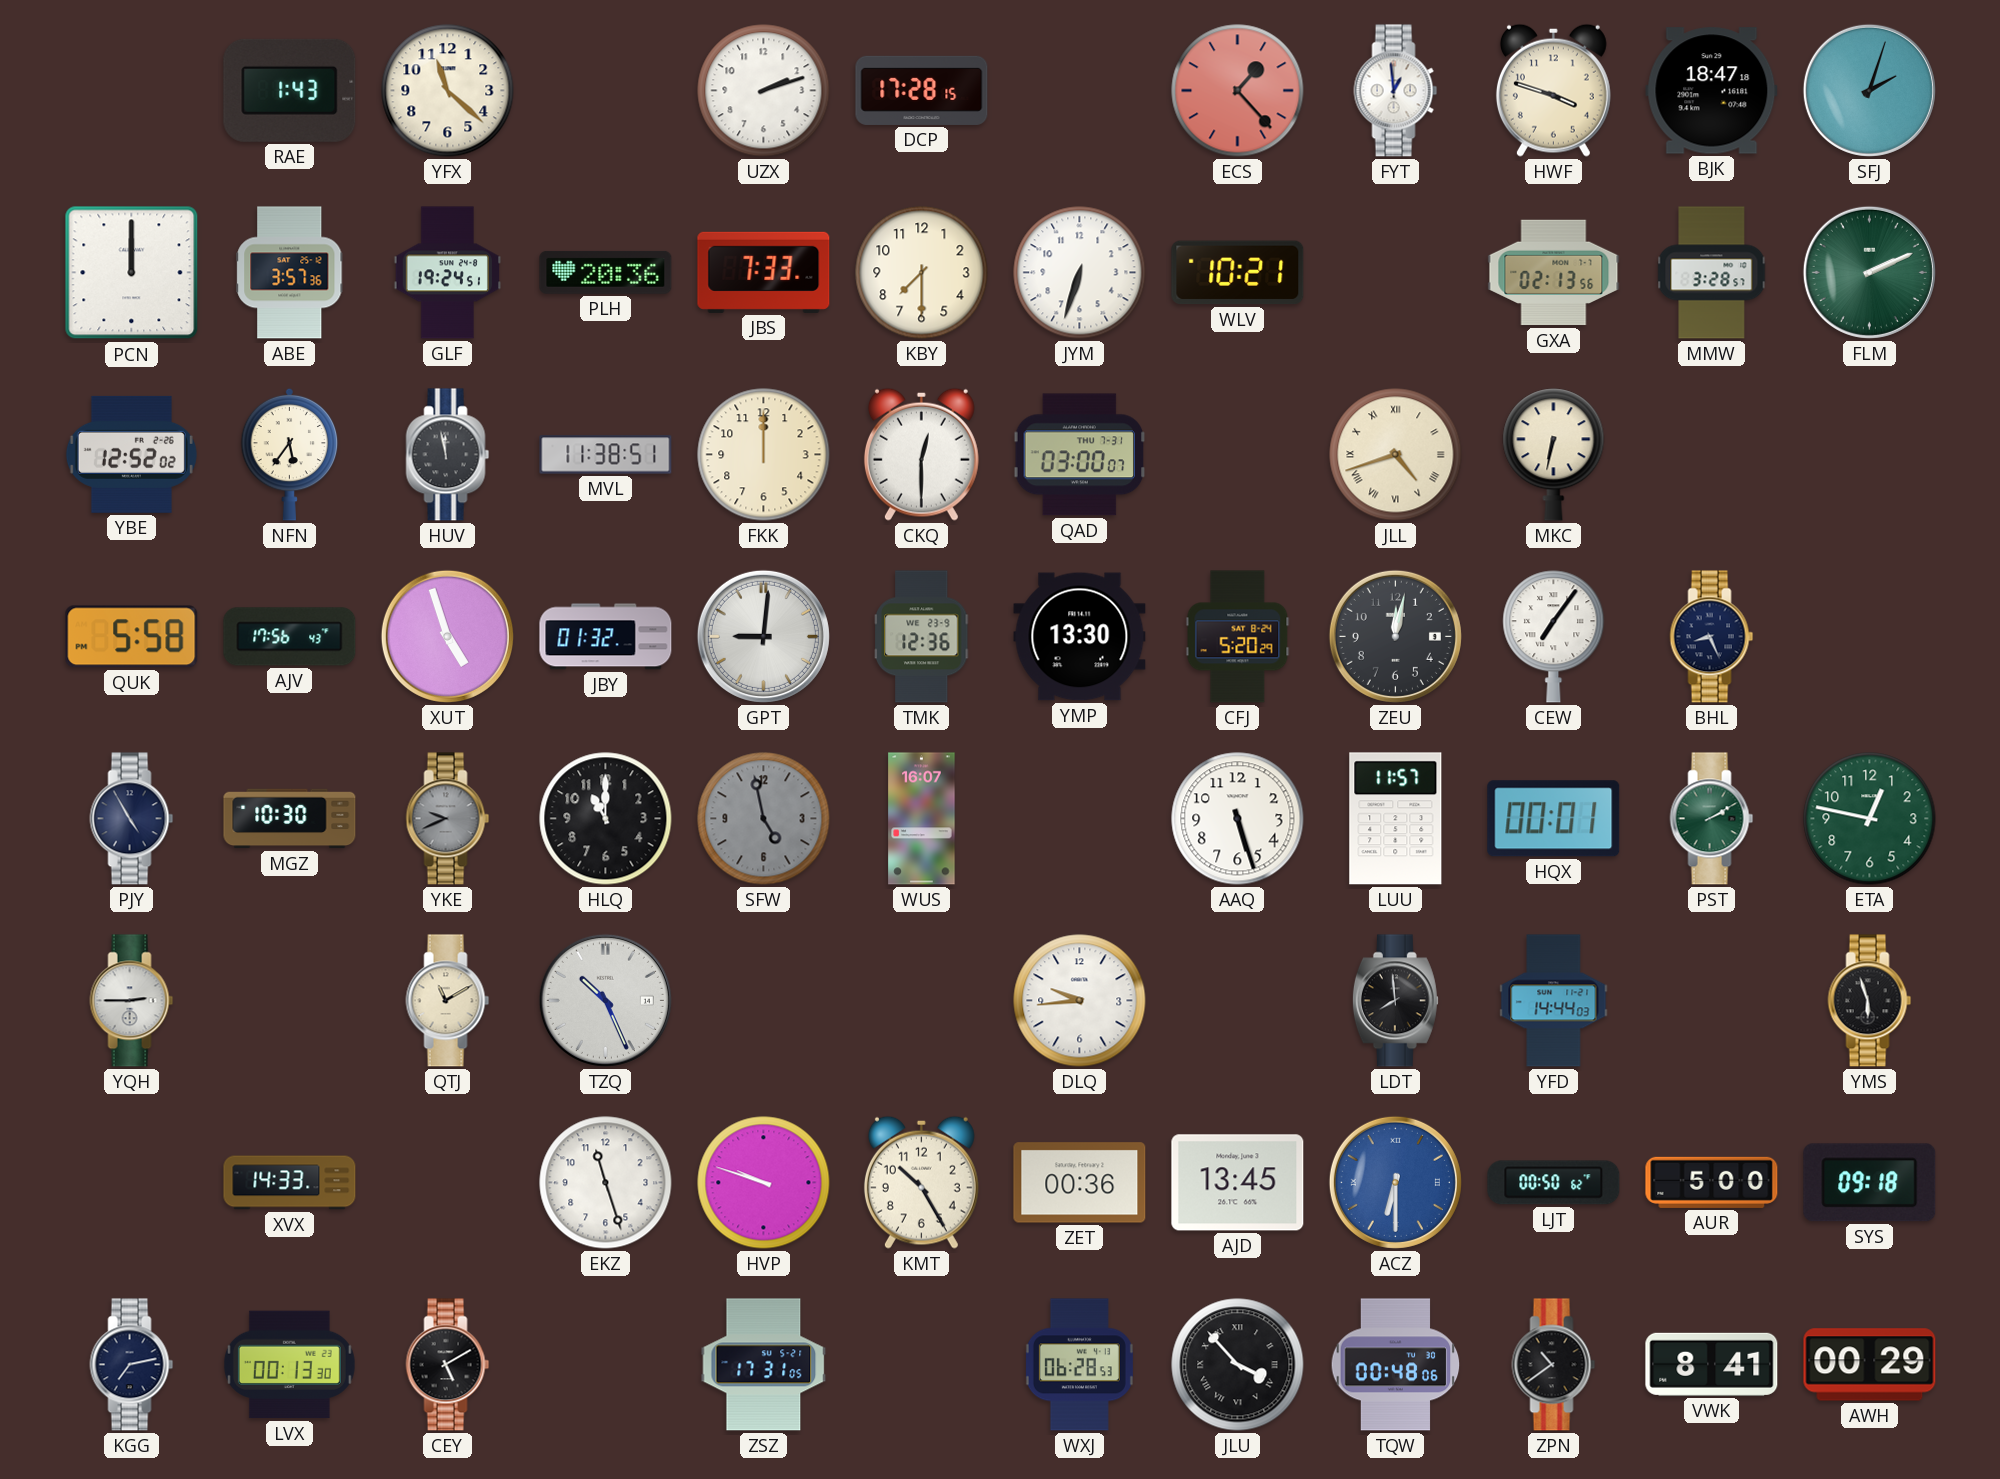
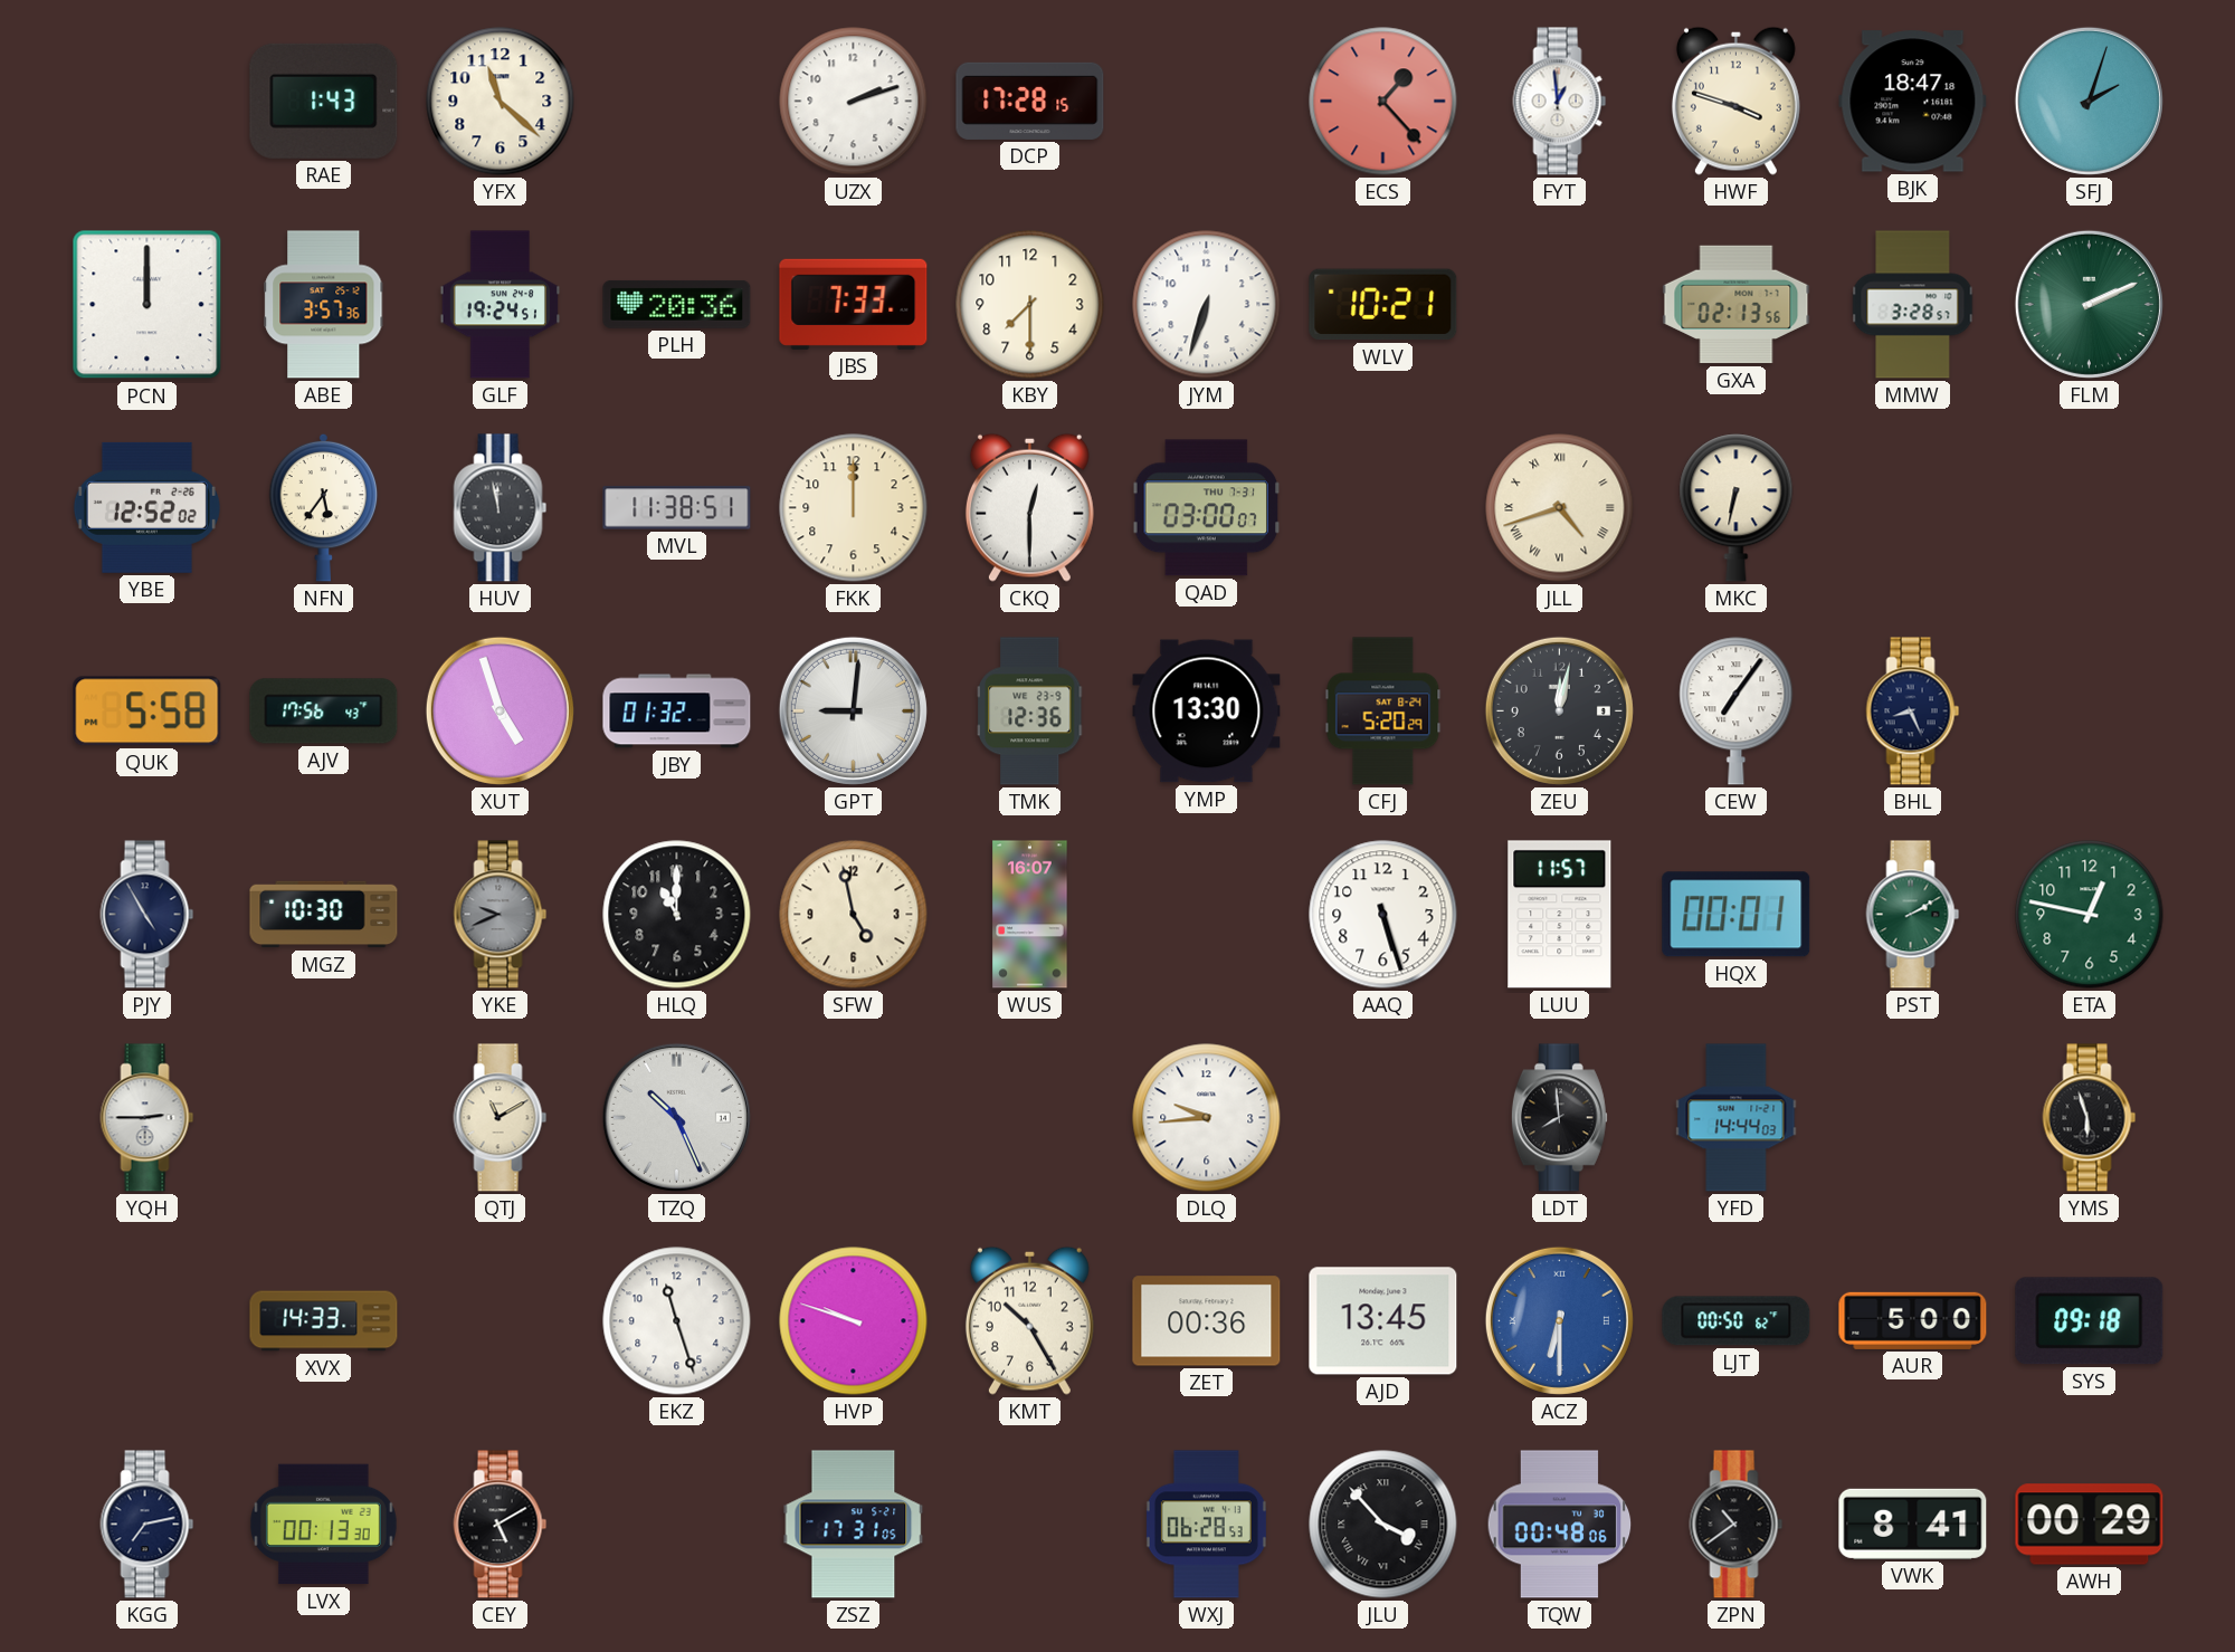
SFW dial: grey -> cream
